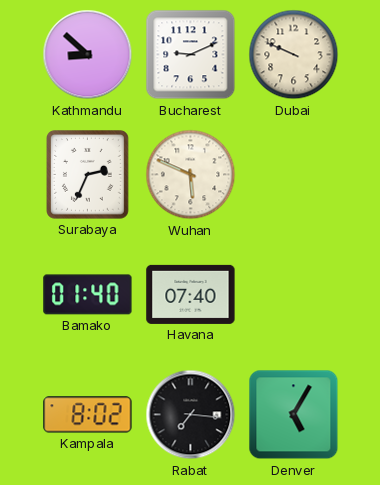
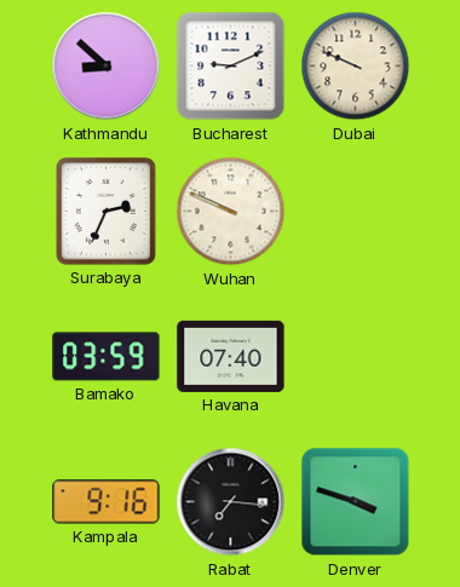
Wuhan: 5:49 -> 9:49
Bamako: 01:40 -> 03:59
Kampala: 8:02 -> 9:16
Denver: 5:05 -> 3:48
